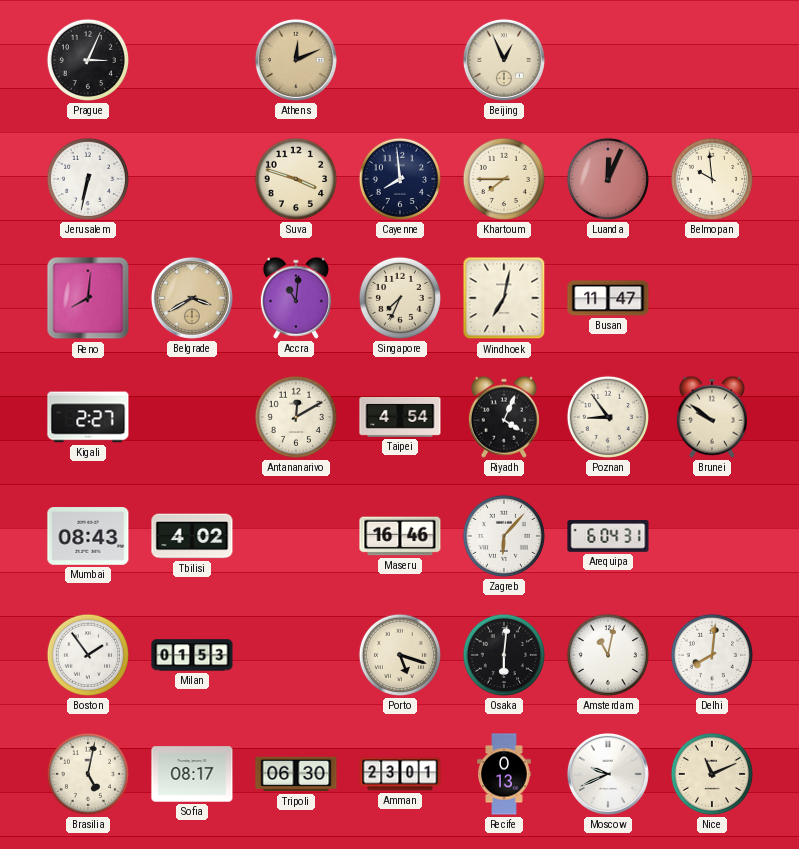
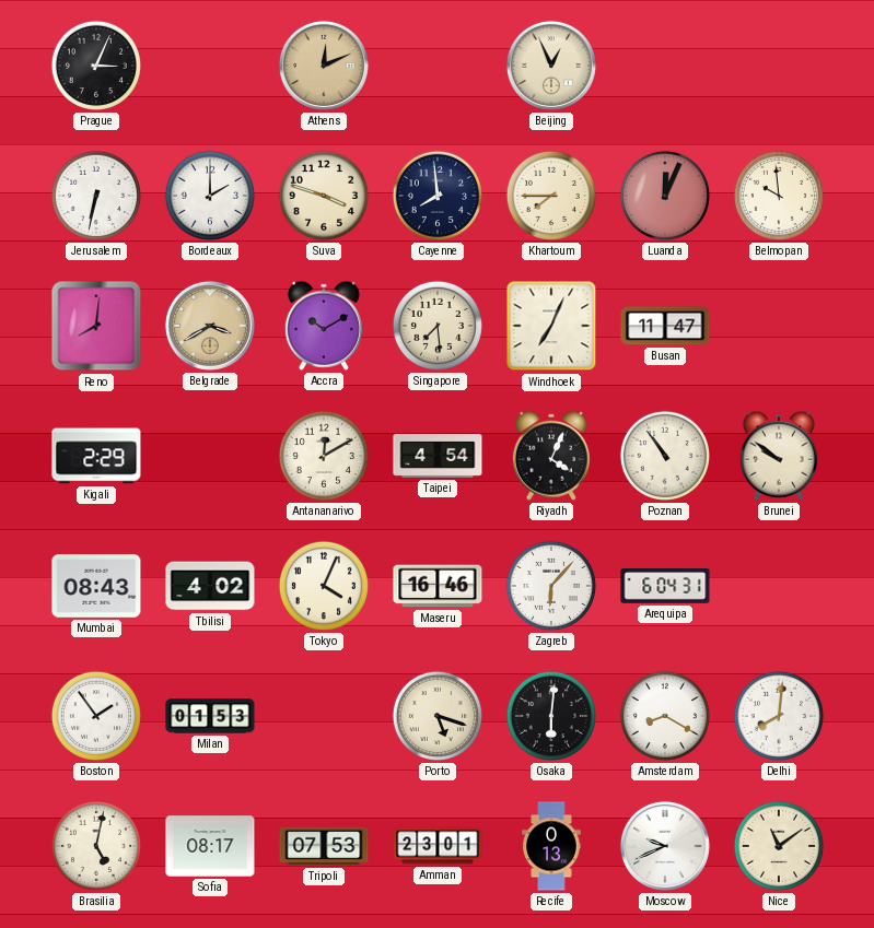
Bordeaux: none -> 2:00
Accra: 11:01 -> 10:10
Singapore: 7:34 -> 7:29
Windhoek: 7:02 -> 7:04
Kigali: 2:27 -> 2:29
Poznan: 8:54 -> 10:54
Tokyo: none -> 4:04
Amsterdam: 11:02 -> 8:20
Tripoli: 06:30 -> 07:53
Nice: 11:11 -> 11:09
